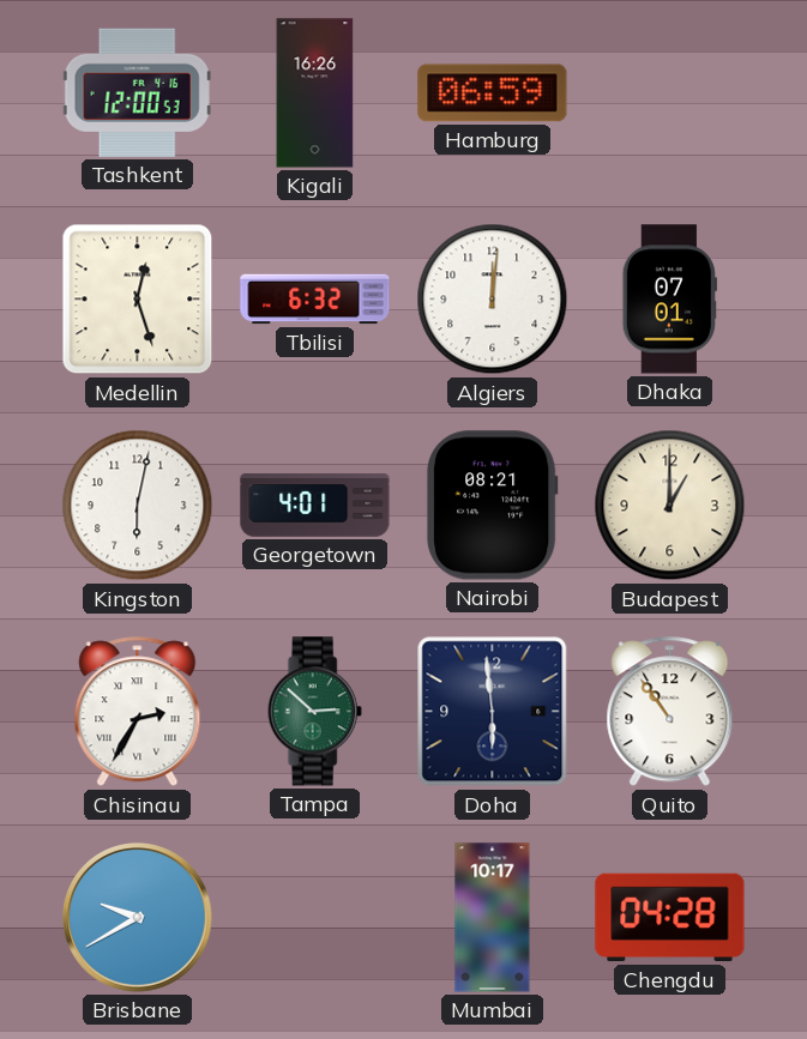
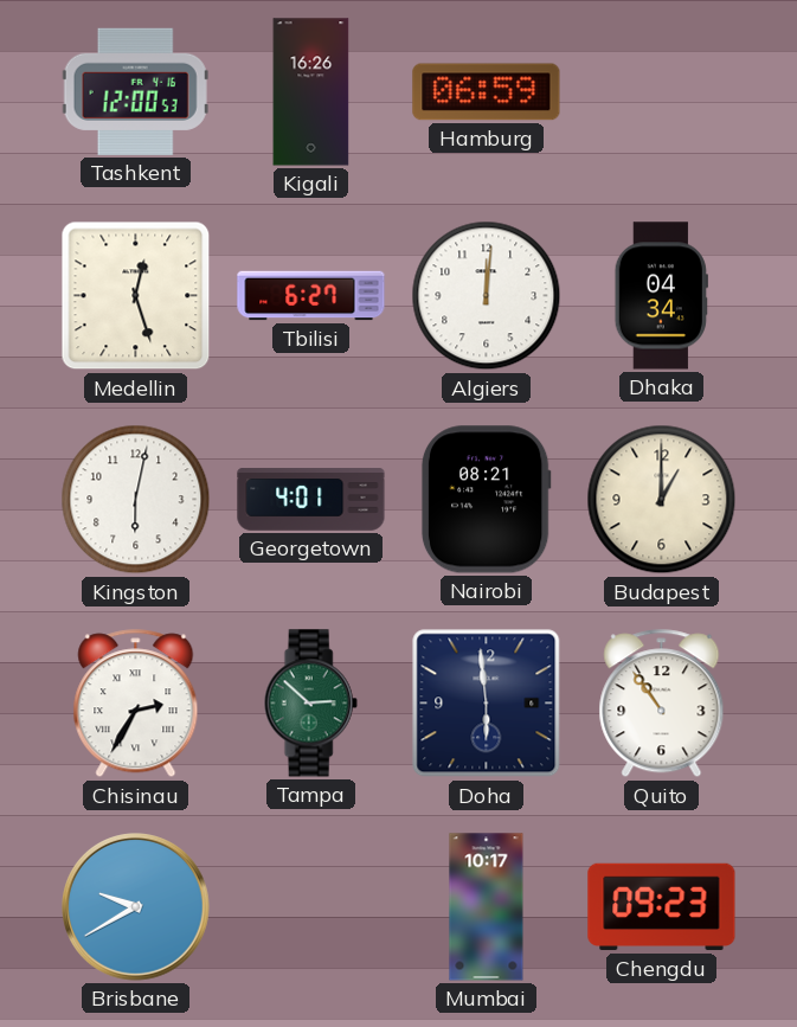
Tbilisi: 6:32 -> 6:27
Dhaka: 07:01 -> 04:34
Chengdu: 04:28 -> 09:23
